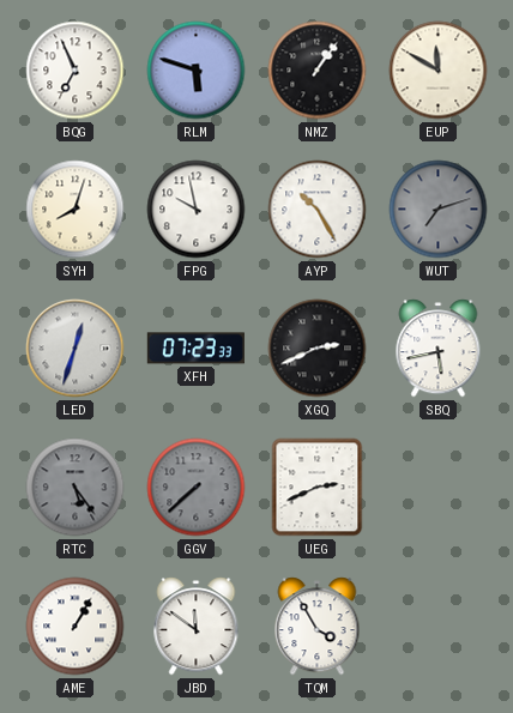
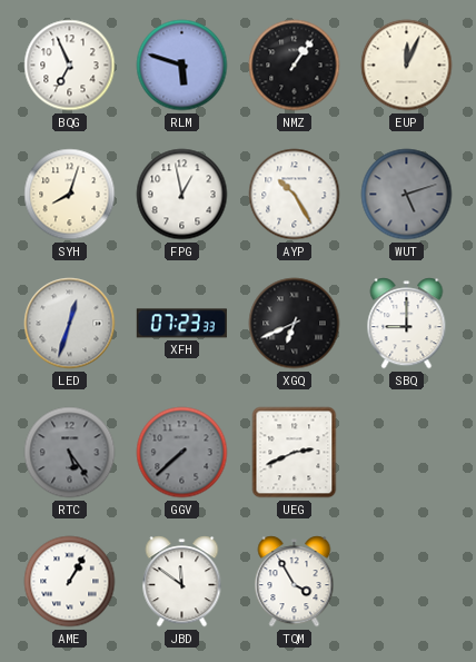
EUP: 11:50 -> 12:04
FPG: 9:58 -> 12:58
WUT: 7:12 -> 5:12
XGQ: 2:41 -> 6:41
SBQ: 5:43 -> 9:00
